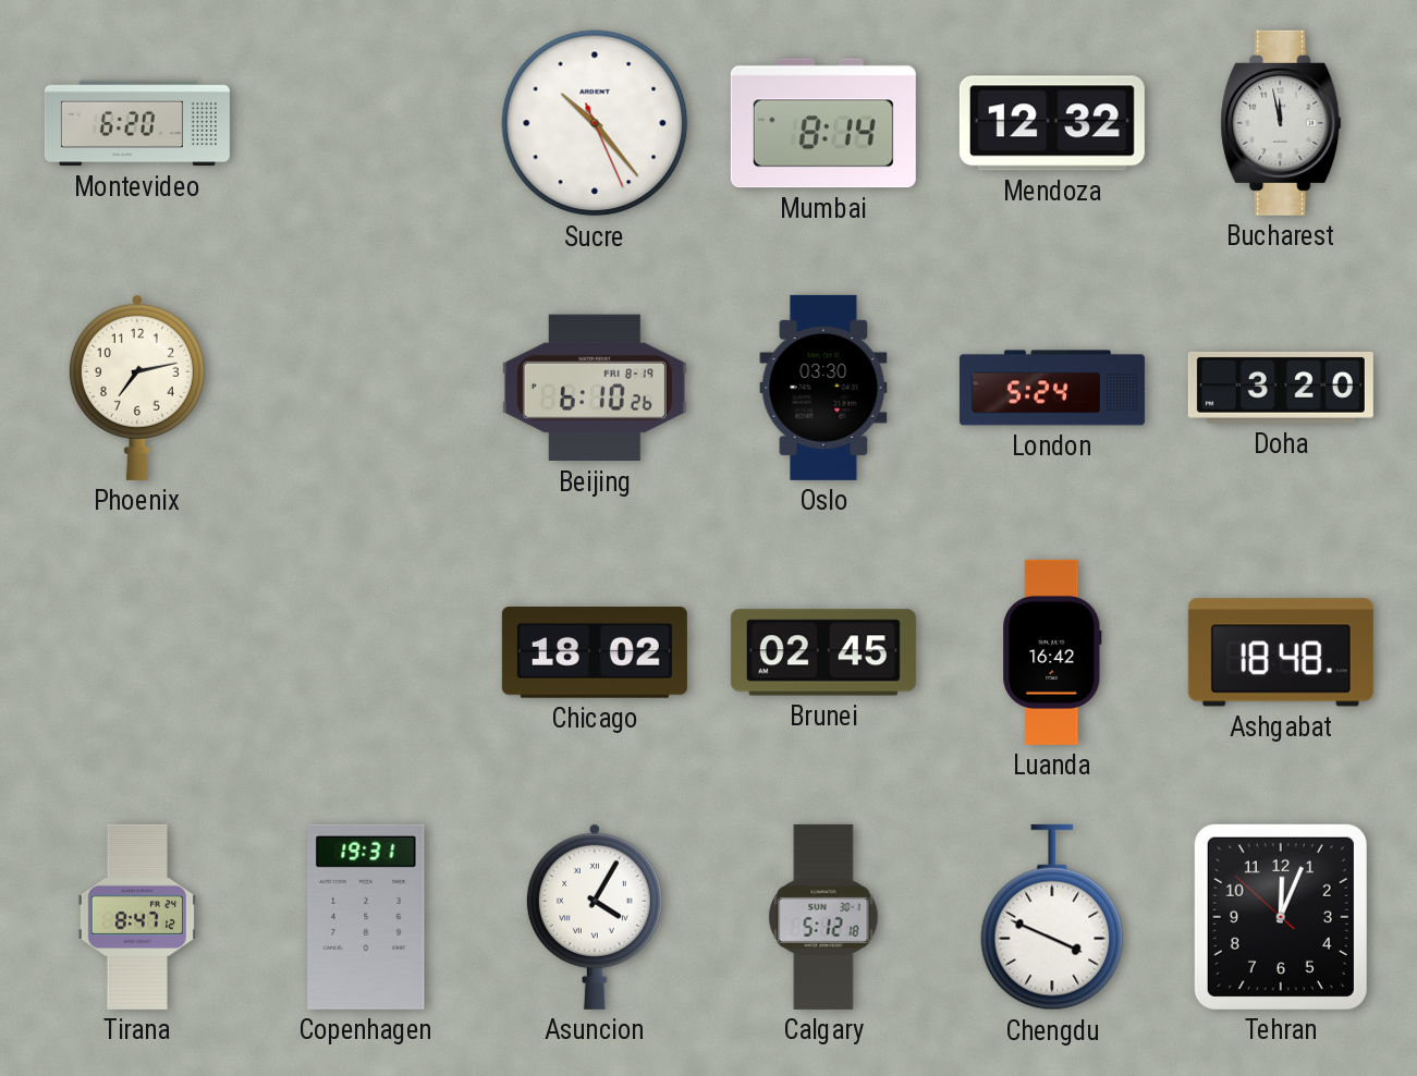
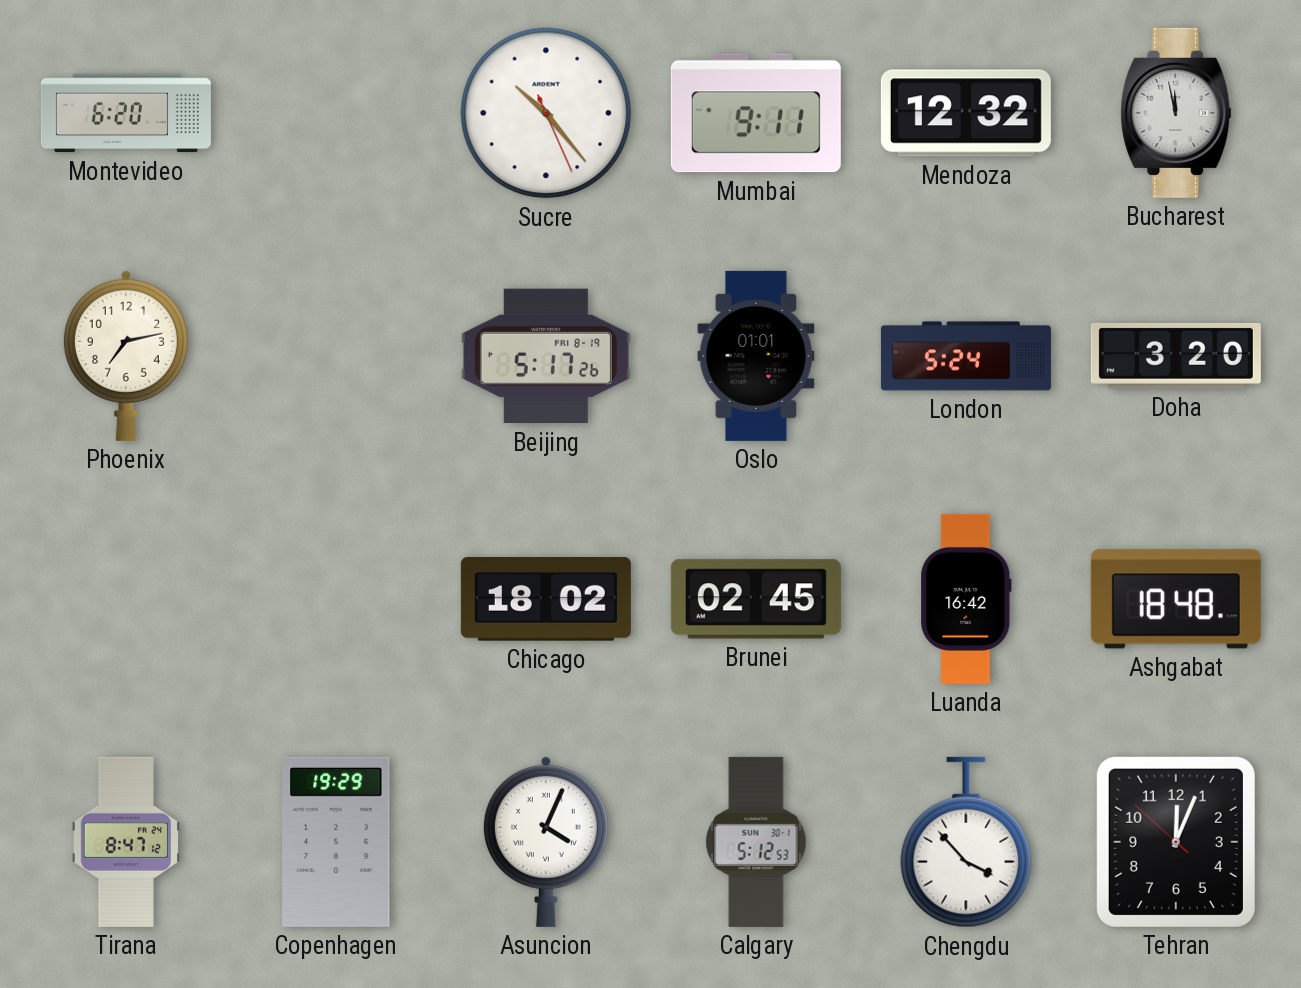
Mumbai: 8:14 -> 9:11
Beijing: 6:10 -> 5:17
Oslo: 03:30 -> 01:01
Copenhagen: 19:31 -> 19:29
Asuncion: 4:05 -> 4:04
Calgary: 5:12:18 -> 5:12:53
Chengdu: 3:49 -> 3:53
